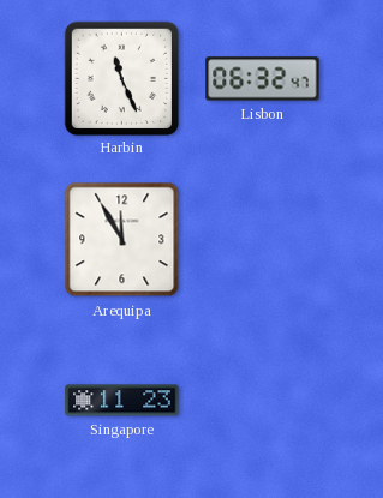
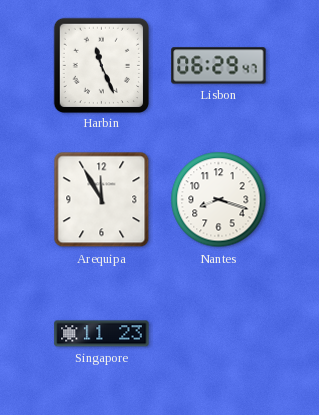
Lisbon: 06:32 -> 06:29
Nantes: none -> 8:18
